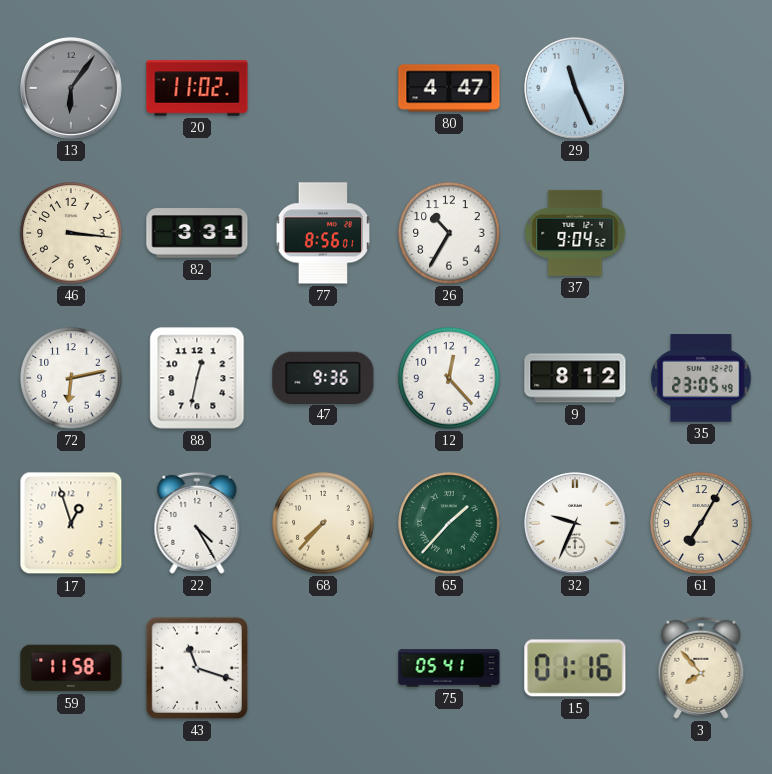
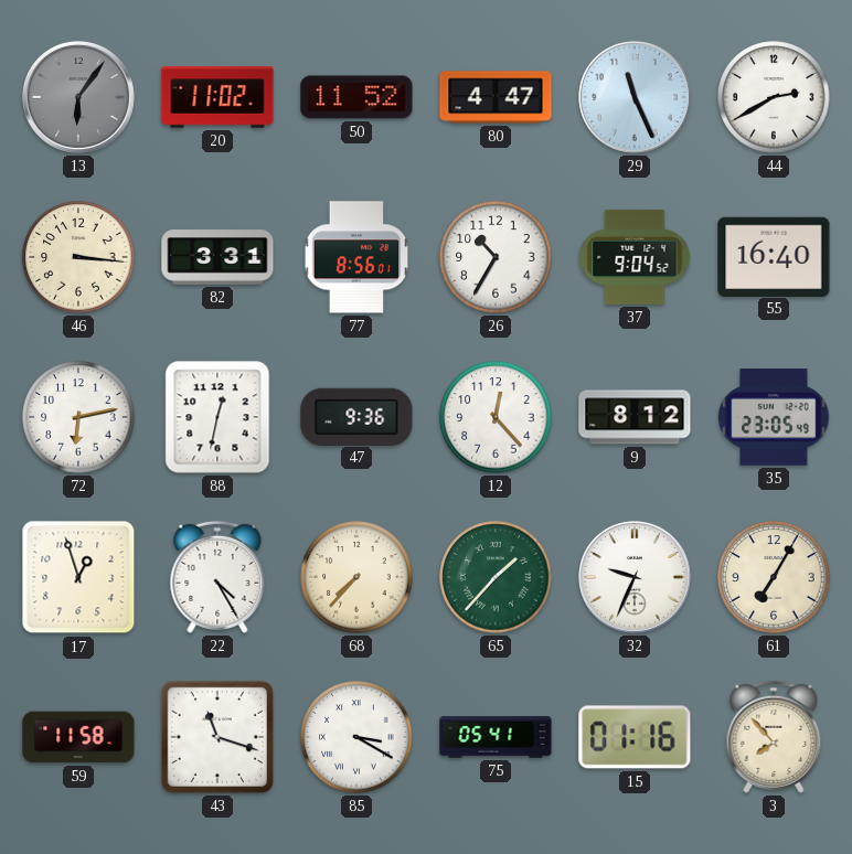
50: none -> 11:52
44: none -> 2:40
55: none -> 16:40
85: none -> 3:20
